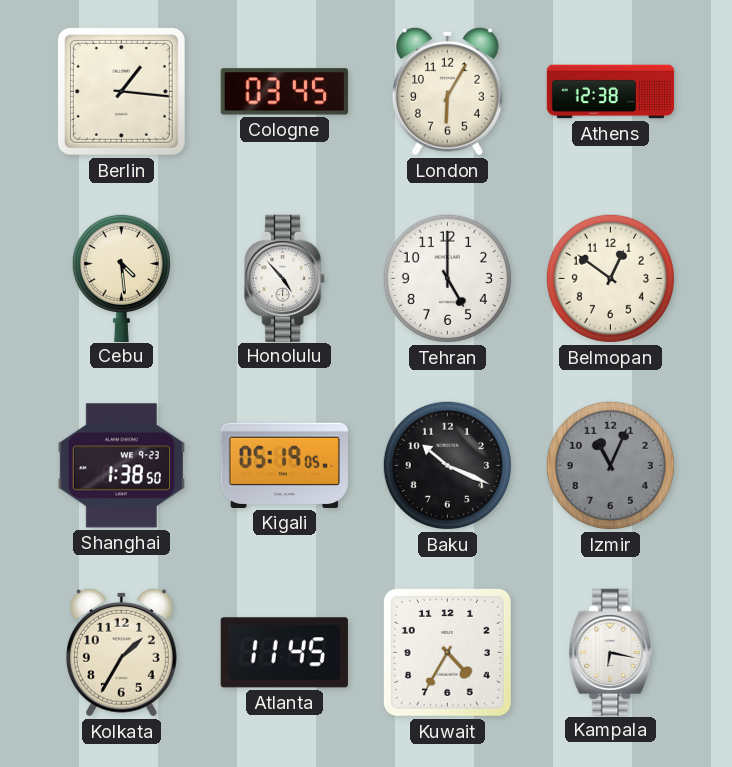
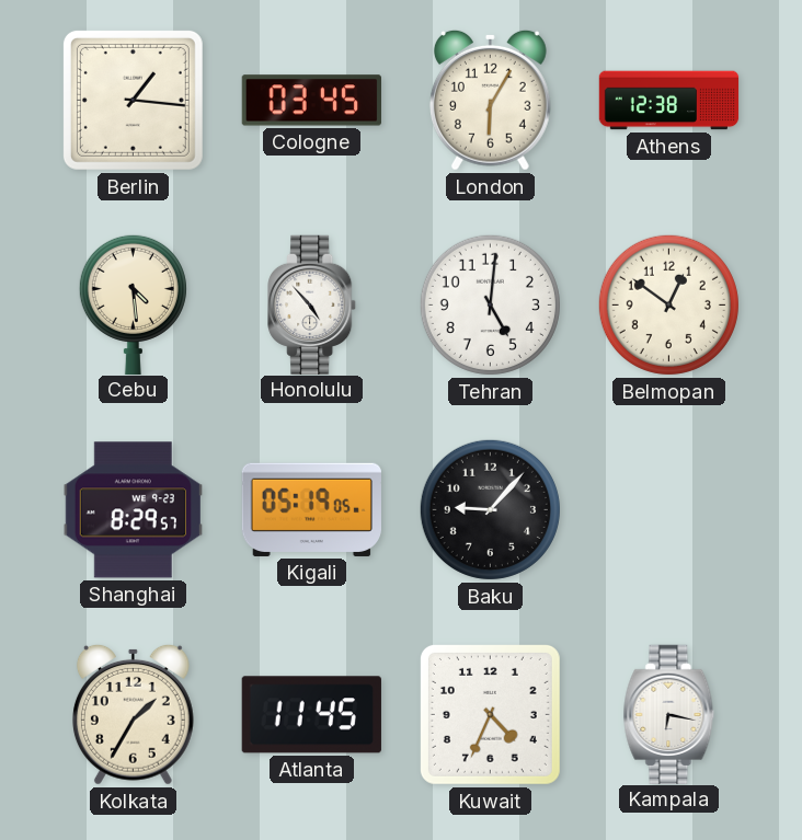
Tehran: 5:00 -> 5:01
Shanghai: 1:38 -> 8:29
Baku: 10:19 -> 9:07
Izmir: 11:04 -> none
Kuwait: 4:35 -> 4:34
